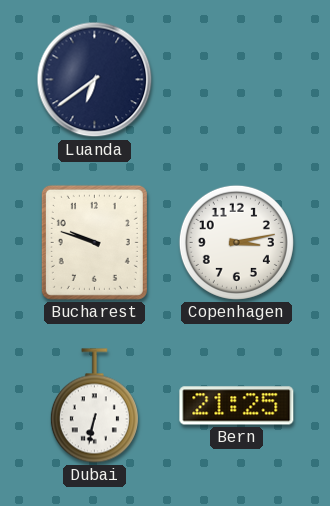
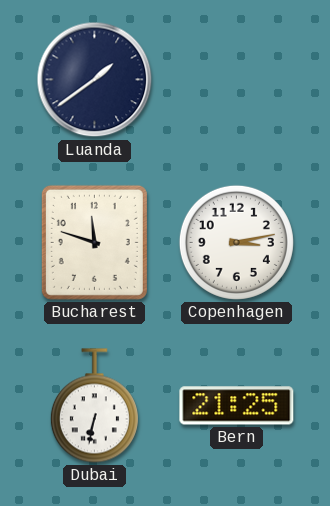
Luanda: 6:39 -> 1:39
Bucharest: 9:48 -> 11:48
